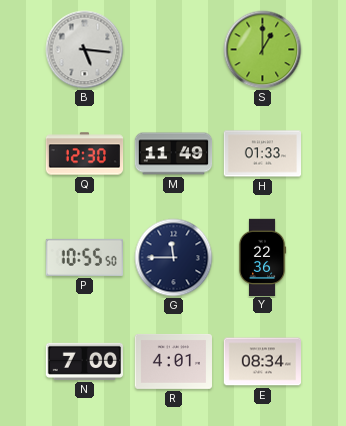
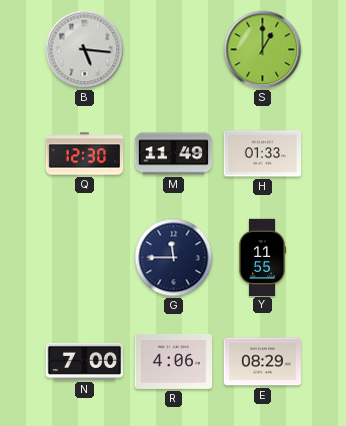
P: 10:55 -> none
Y: 22:36 -> 11:55
R: 4:01 -> 4:06
E: 08:34 -> 08:29
